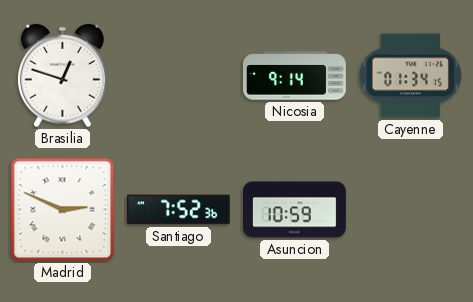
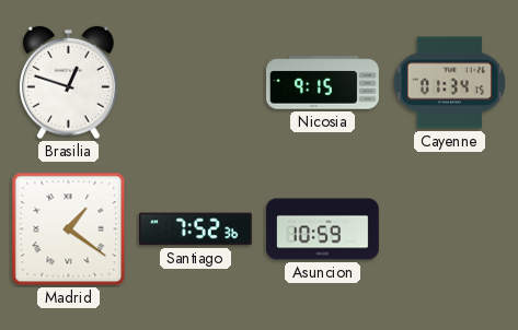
Nicosia: 9:14 -> 9:15
Madrid: 2:49 -> 1:21
